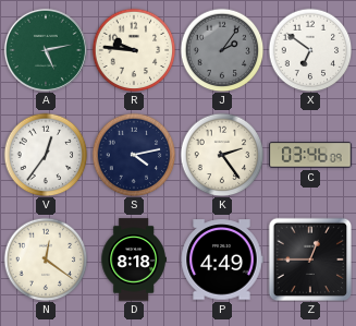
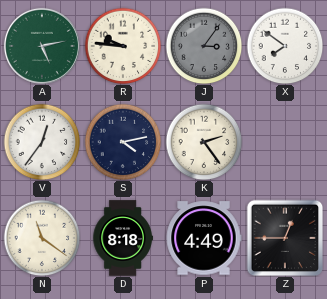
J: 2:06 -> 3:06
X: 6:51 -> 7:51
C: 03:46 -> none
N: 12:21 -> 11:21
